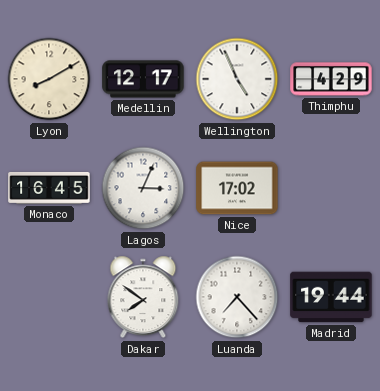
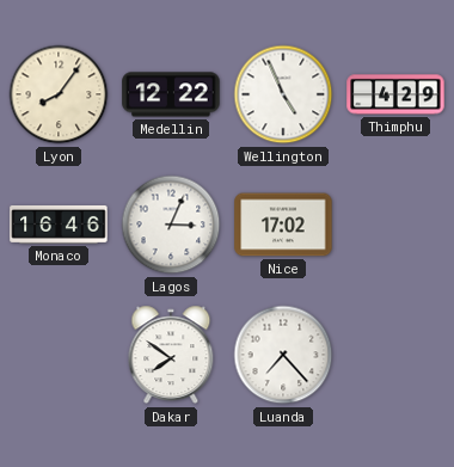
Lyon: 8:10 -> 8:06
Medellin: 12:17 -> 12:22
Monaco: 16:45 -> 16:46
Madrid: 19:44 -> none
